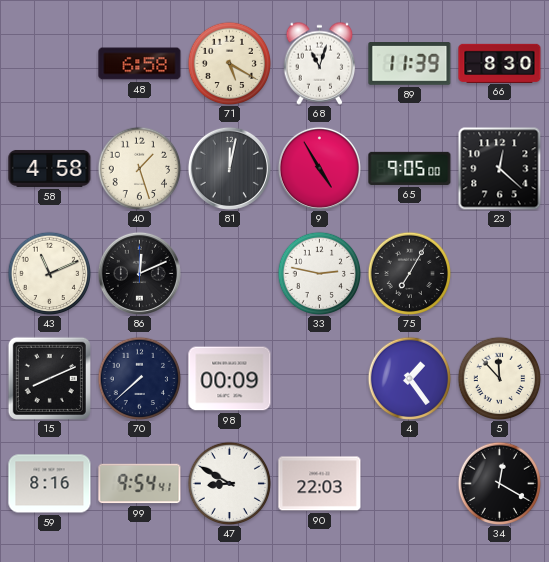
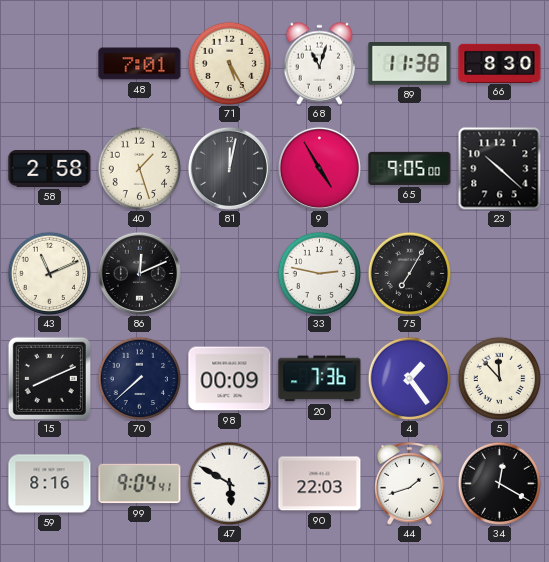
48: 6:58 -> 7:01
71: 5:20 -> 5:25
89: 11:39 -> 11:38
58: 4:58 -> 2:58
23: 12:22 -> 10:22
20: none -> 7:36
99: 9:54 -> 9:04
47: 8:50 -> 5:50
44: none -> 1:42
